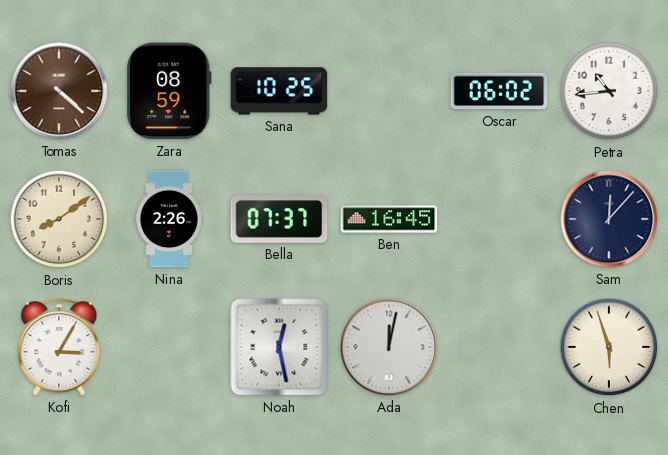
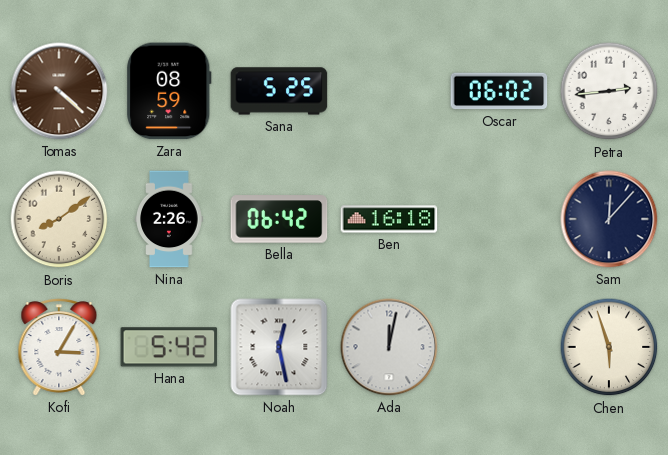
Sana: 10:25 -> 5:25
Petra: 10:44 -> 2:44
Bella: 07:37 -> 06:42
Ben: 16:45 -> 16:18
Hana: none -> 5:42
